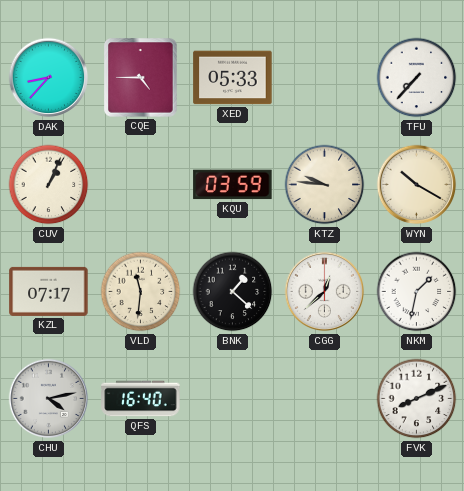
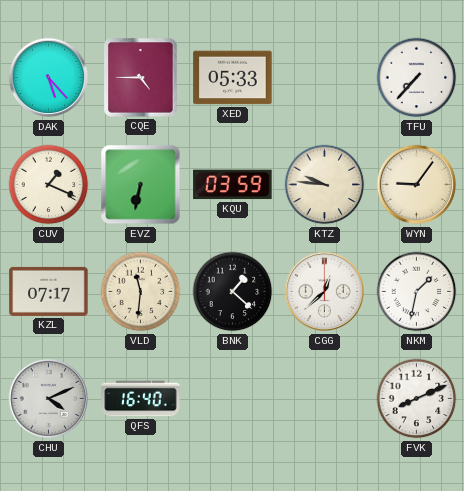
DAK: 8:37 -> 5:23
CUV: 1:04 -> 1:19
EVZ: none -> 6:32
WYN: 10:20 -> 9:06
CHU: 4:13 -> 4:11
